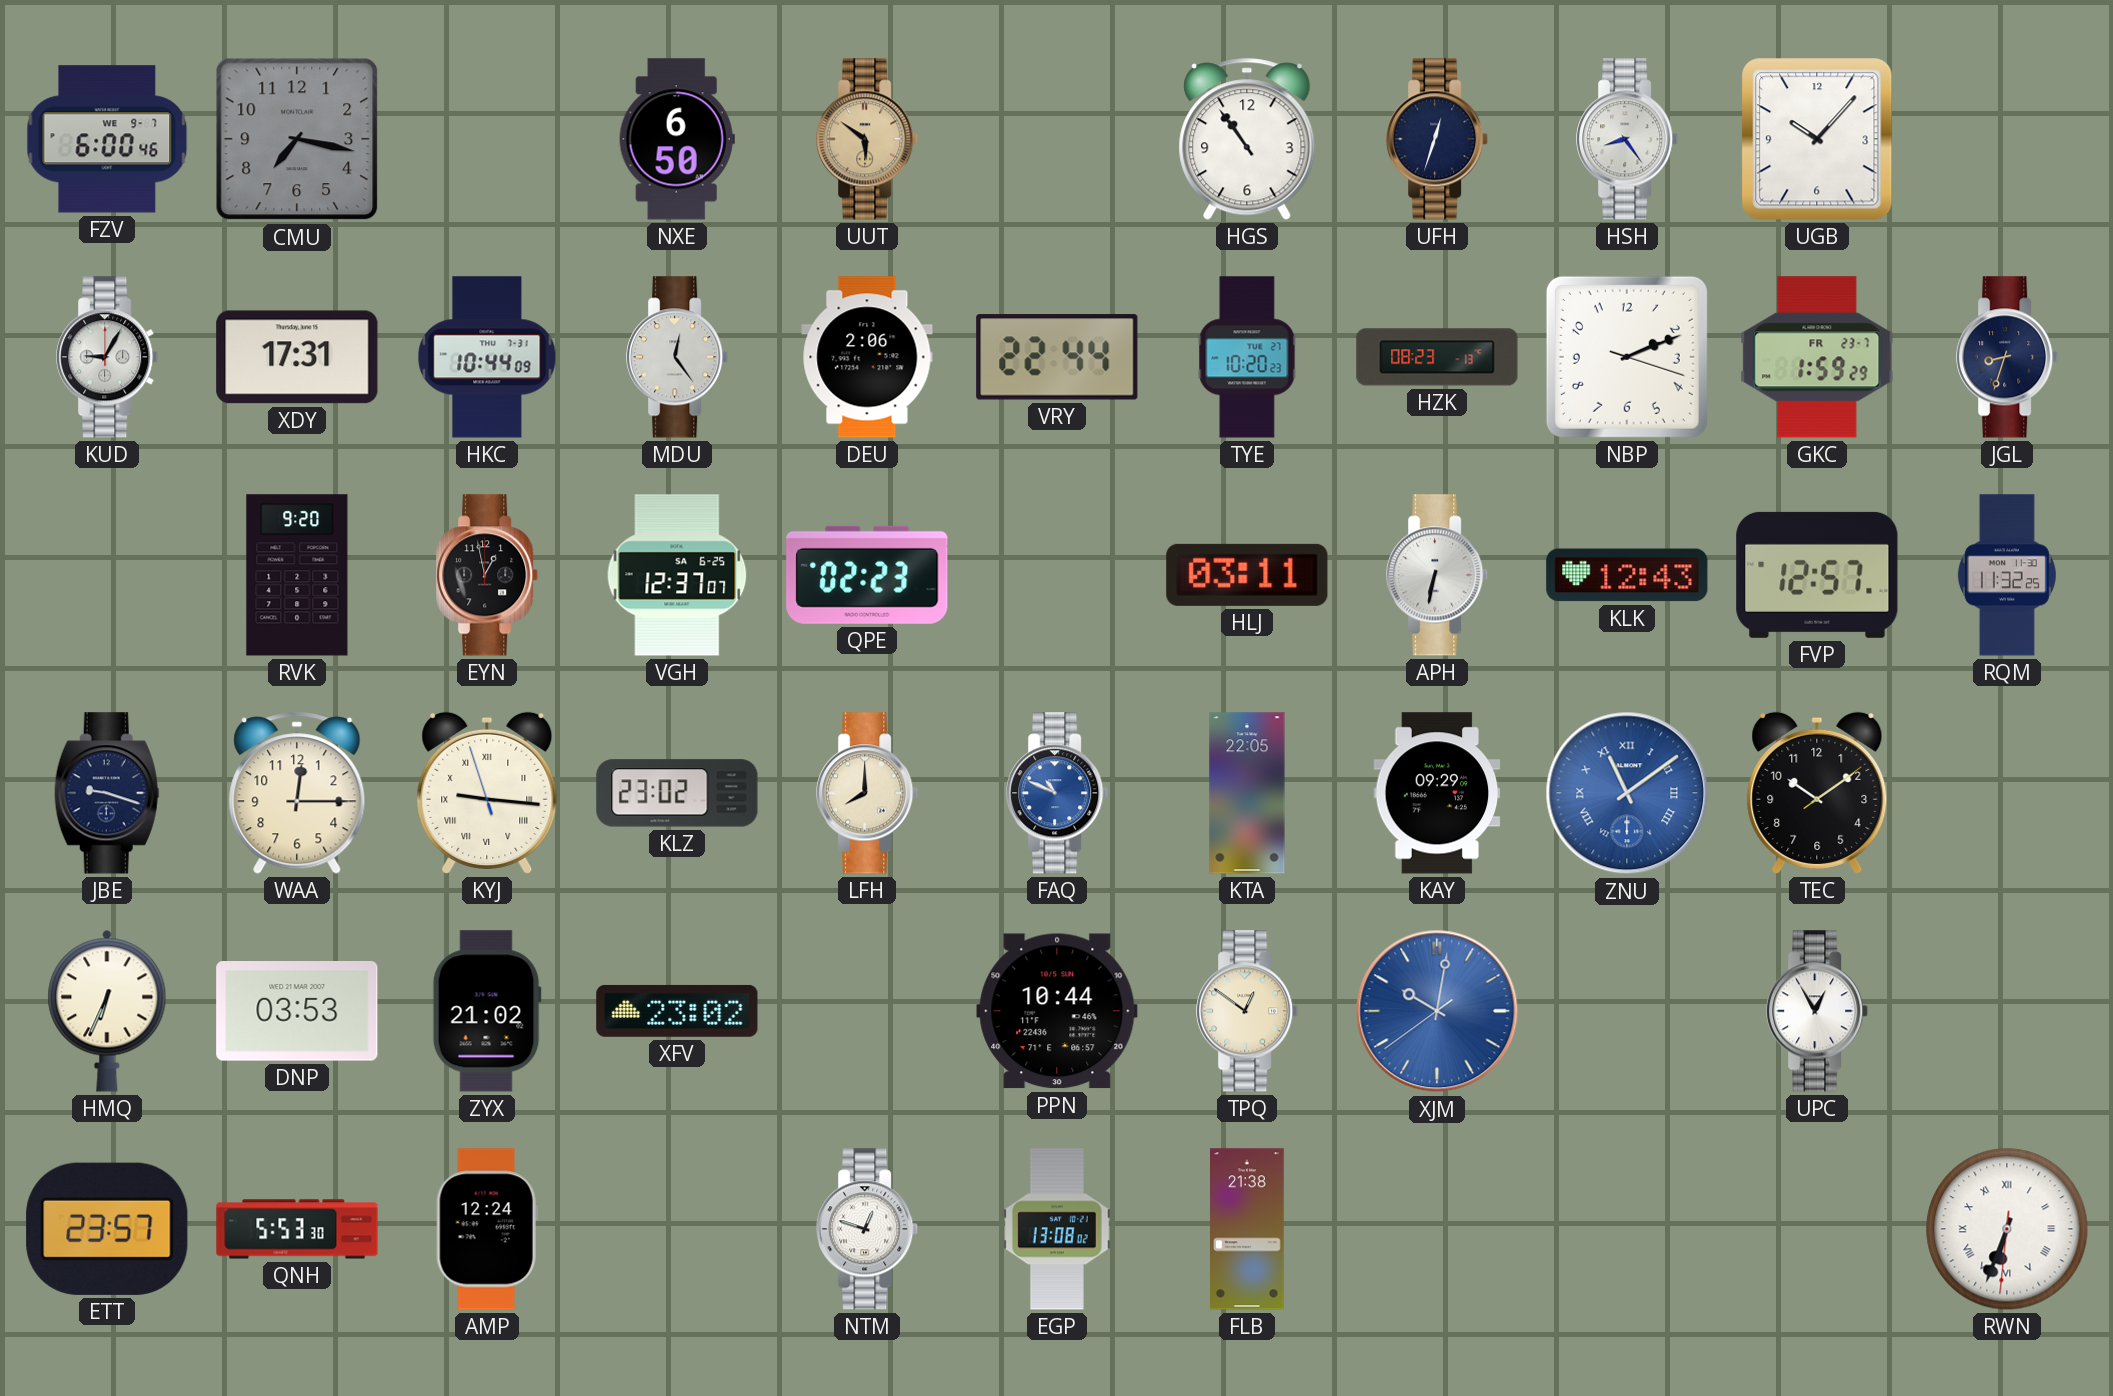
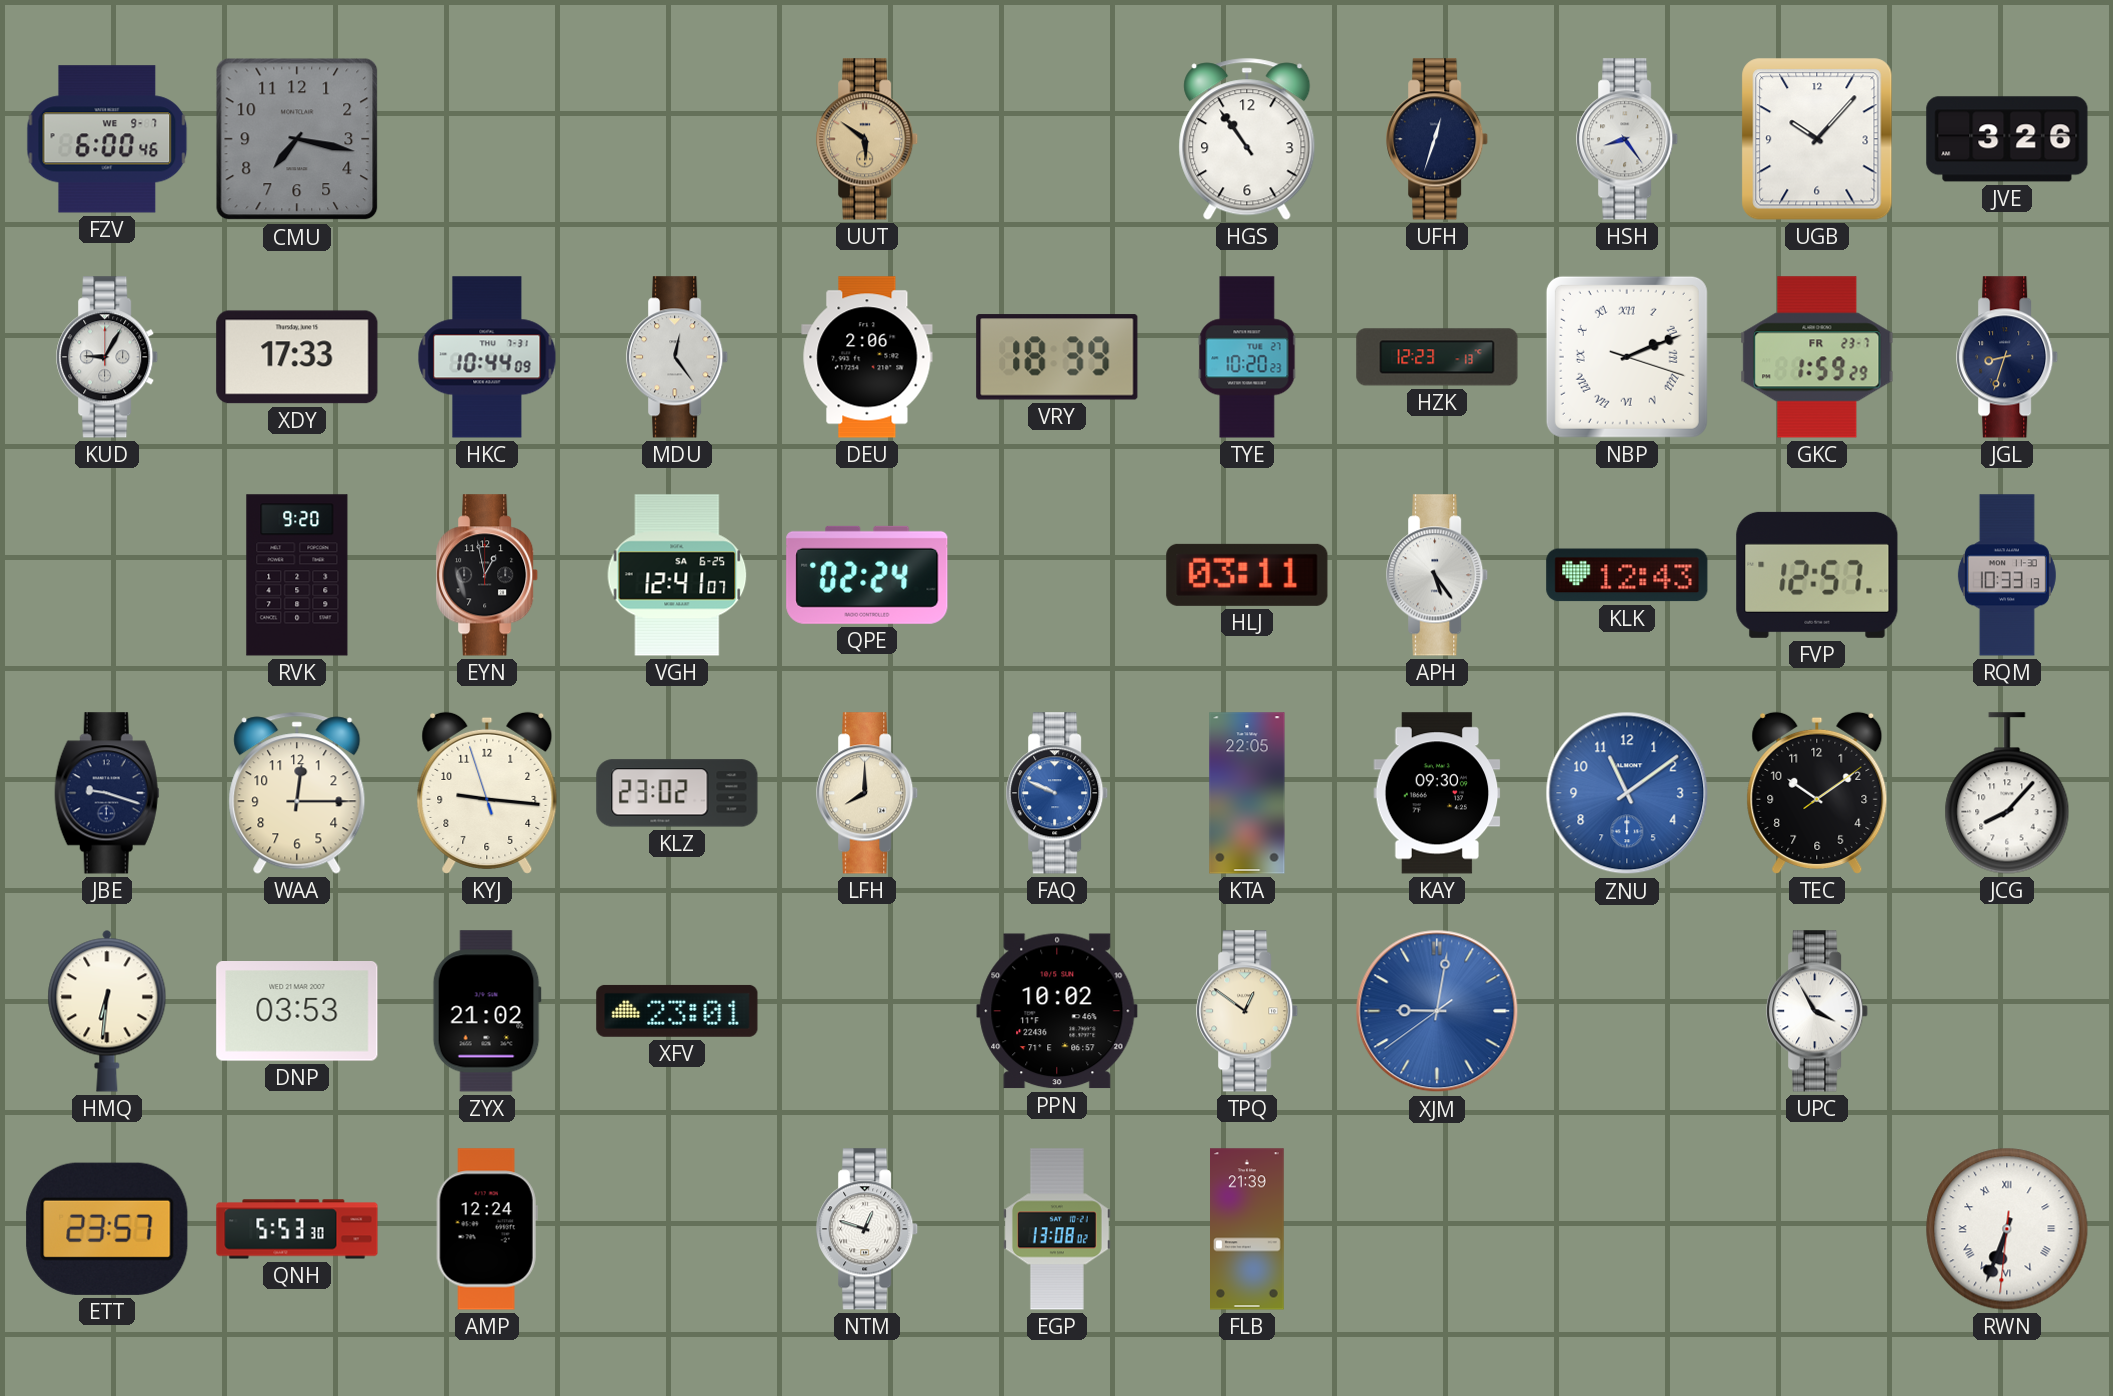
NXE: 6:50 -> none
JVE: none -> 3:26
XDY: 17:31 -> 17:33
VRY: 22:44 -> 18:39
HZK: 08:23 -> 12:23
NBP numerals: Arabic -> Roman
VGH: 12:37 -> 12:41
QPE: 02:23 -> 02:24
APH: 6:32 -> 5:24
RQM: 11:32 -> 10:33
KYJ numerals: Roman -> Arabic
FAQ: 10:49 -> 9:49
KAY: 09:29 -> 09:30
ZNU numerals: Roman -> Arabic
JCG: none -> 8:07
HMQ: 6:34 -> 6:31
XFV: 23:02 -> 23:01
PPN: 10:44 -> 10:02
XJM: 10:01 -> 9:01
UPC: 12:55 -> 3:55
FLB: 21:38 -> 21:39
